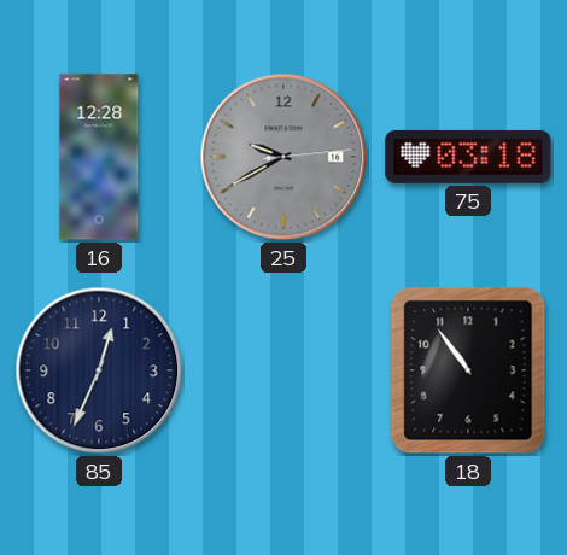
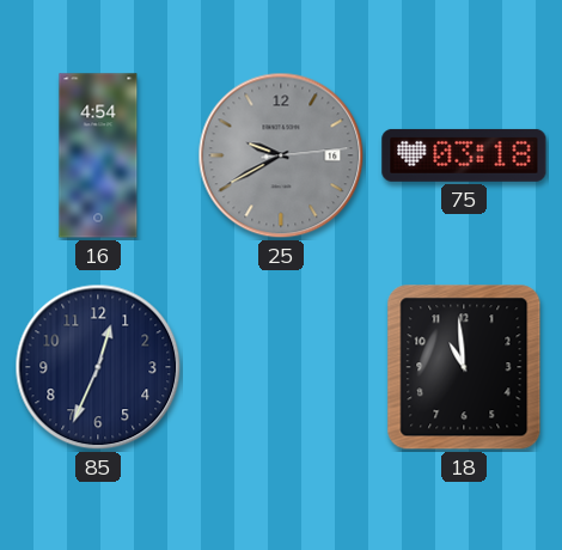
16: 12:28 -> 4:54
18: 10:54 -> 10:59
